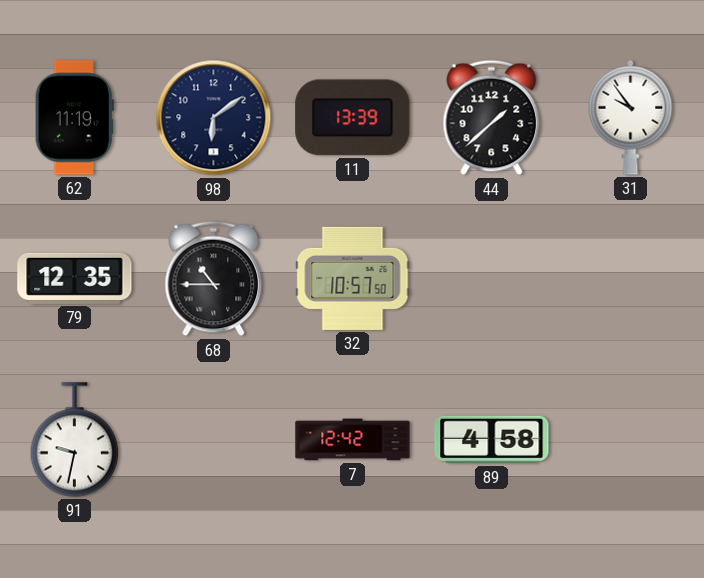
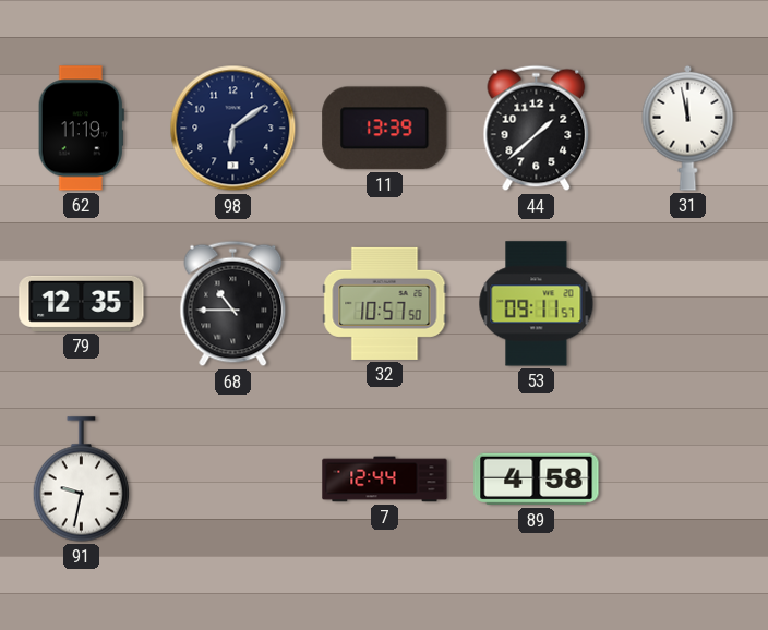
31: 9:54 -> 11:58
53: none -> 09:11
7: 12:42 -> 12:44
